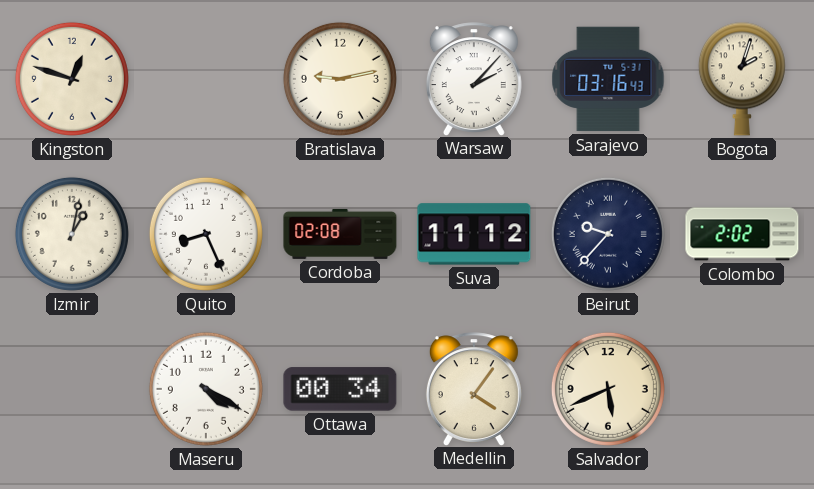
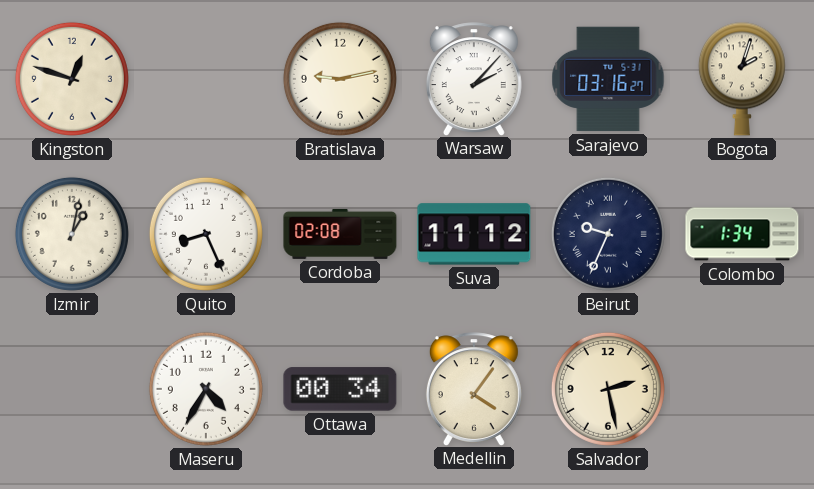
Sarajevo: 03:16:43 -> 03:16:27
Beirut: 9:37 -> 9:34
Colombo: 2:02 -> 1:34
Maseru: 4:20 -> 4:35
Salvador: 5:41 -> 2:28
